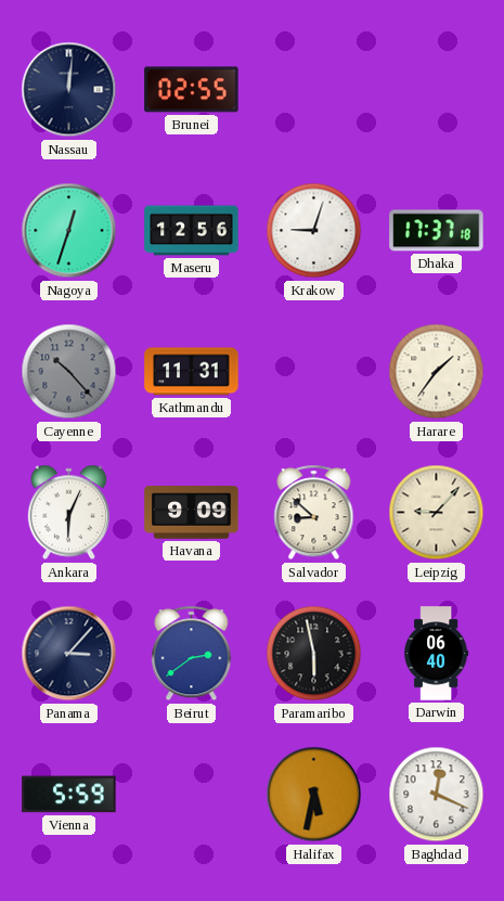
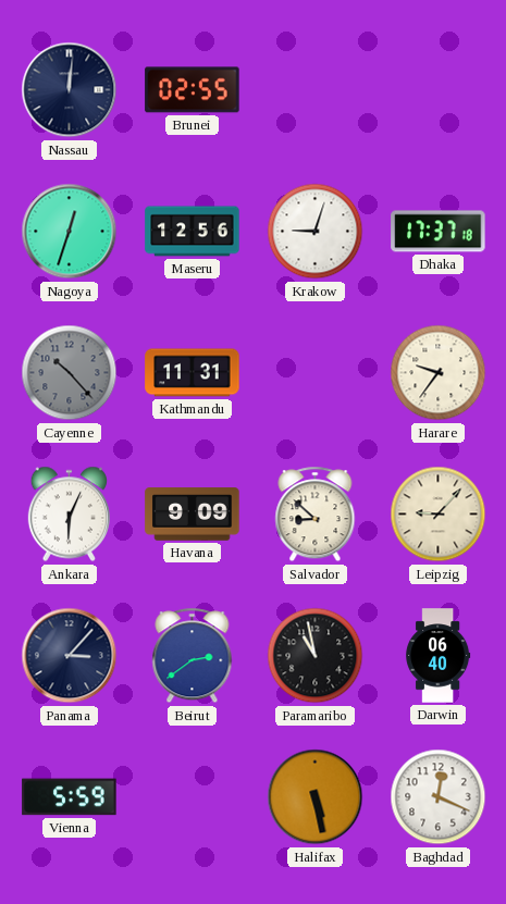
Harare: 1:36 -> 9:36
Paramaribo: 5:58 -> 10:58
Halifax: 5:32 -> 5:28
